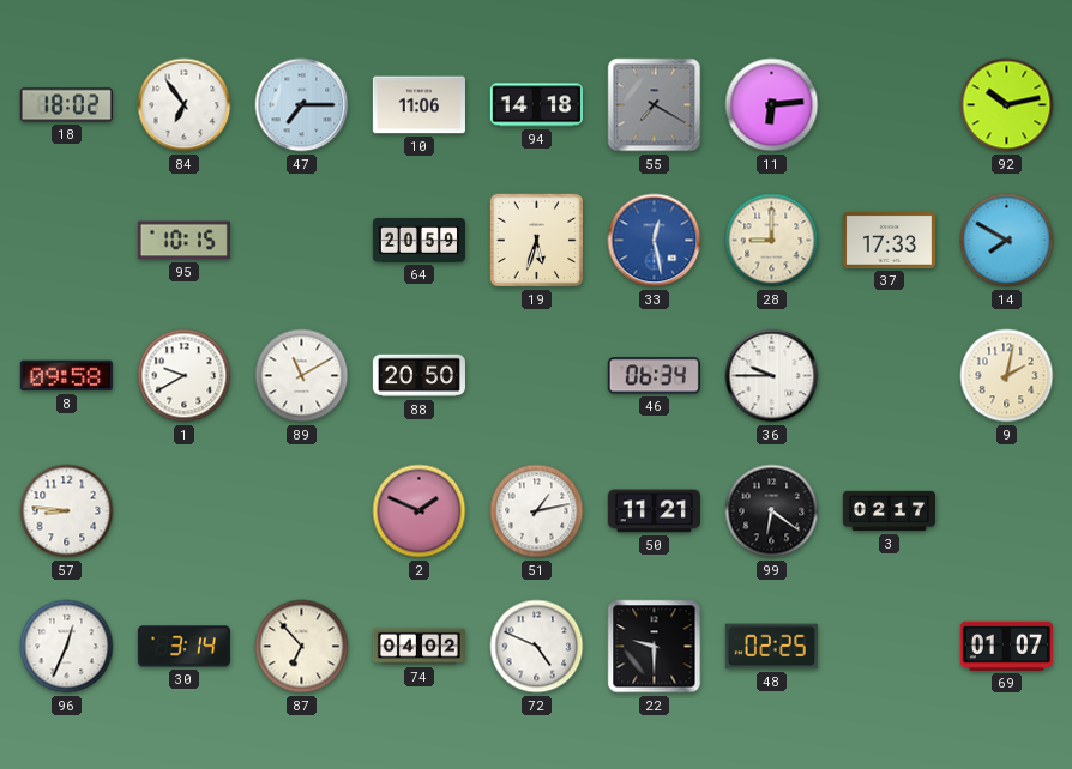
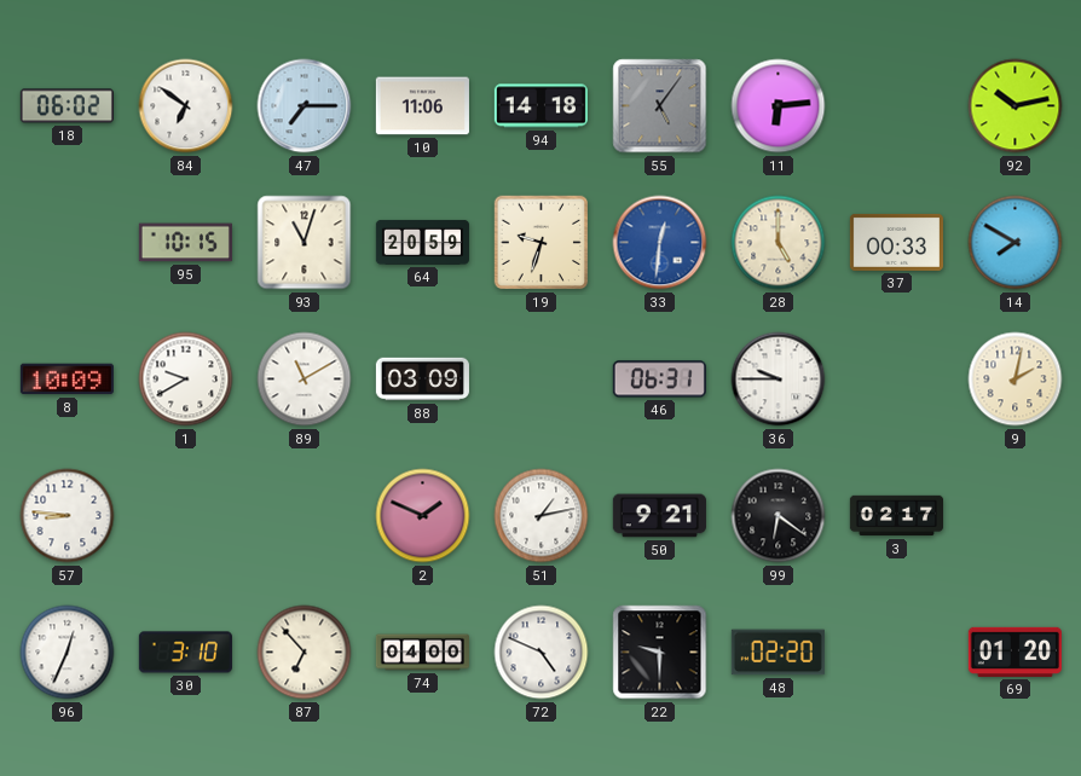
18: 18:02 -> 06:02
84: 6:54 -> 6:51
55: 7:20 -> 5:06
93: none -> 11:03
19: 5:33 -> 9:33
33: 12:28 -> 12:31
28: 9:00 -> 5:00
37: 17:33 -> 00:33
8: 09:58 -> 10:09
88: 20:50 -> 03:09
46: 06:34 -> 06:31
50: 11:21 -> 9:21
30: 3:14 -> 3:10
74: 04:02 -> 04:00
48: 02:25 -> 02:20
69: 01:07 -> 01:20
